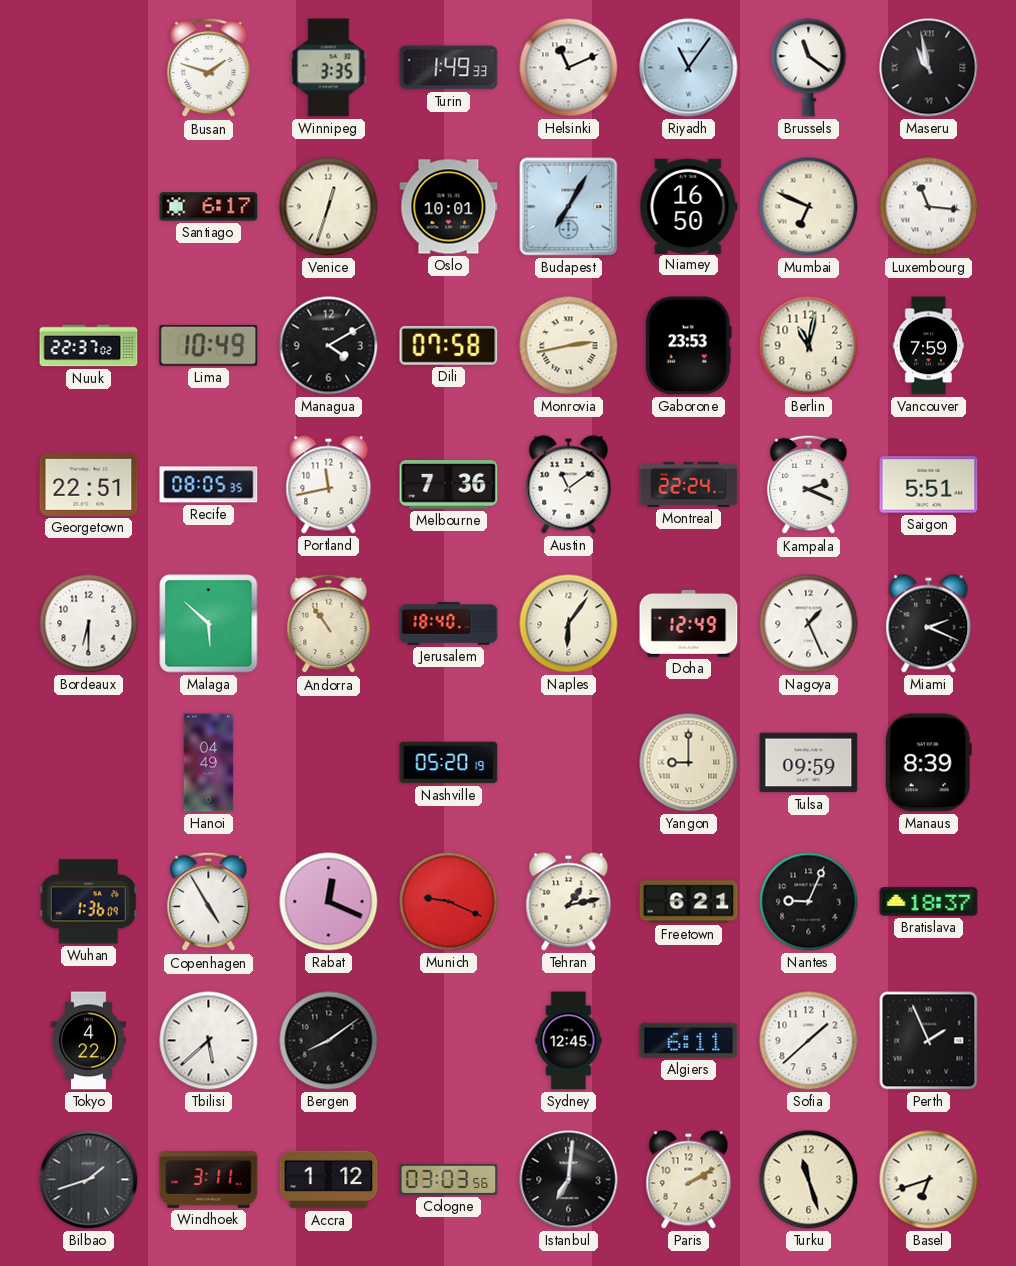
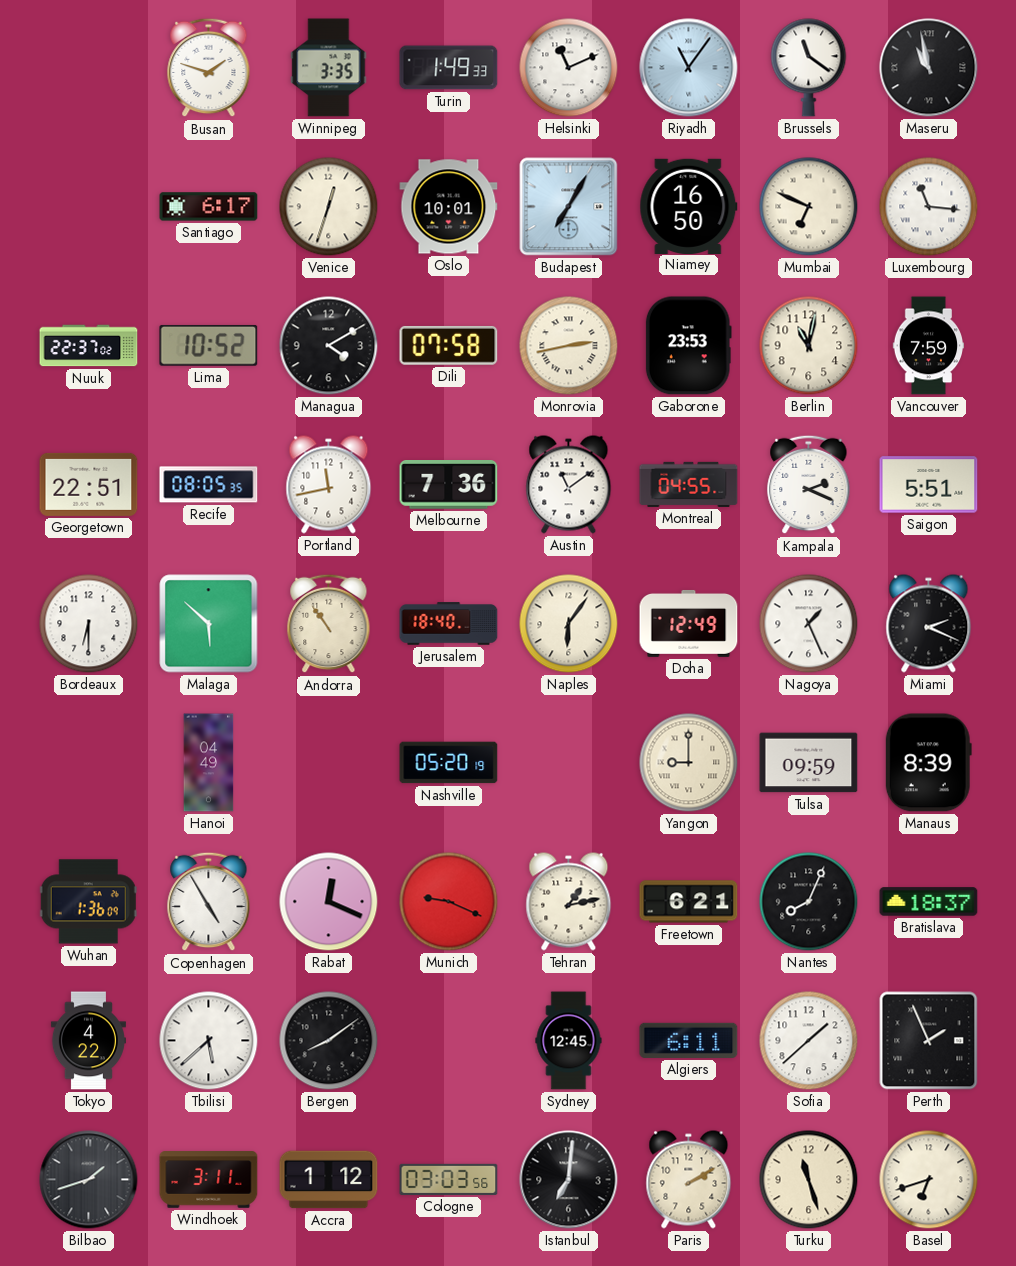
Lima: 10:49 -> 10:52
Montreal: 22:24 -> 04:55
Nantes: 9:04 -> 8:04
